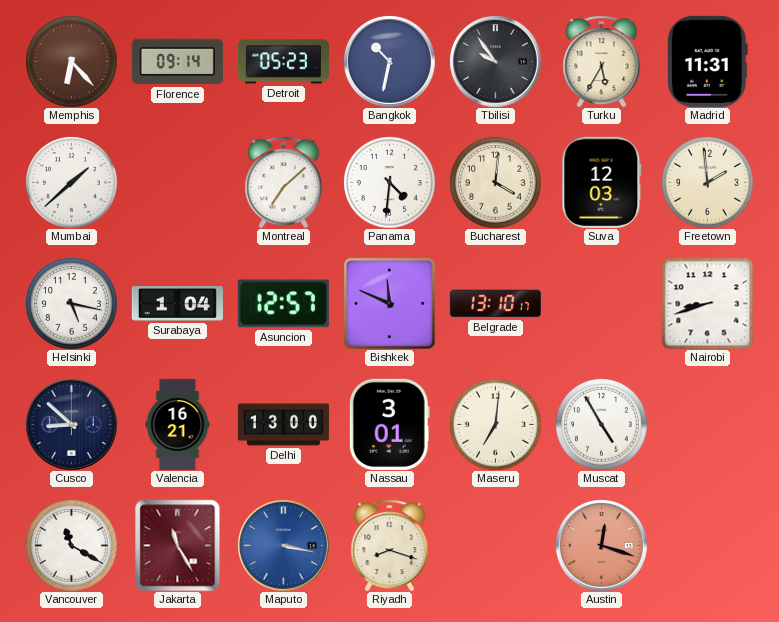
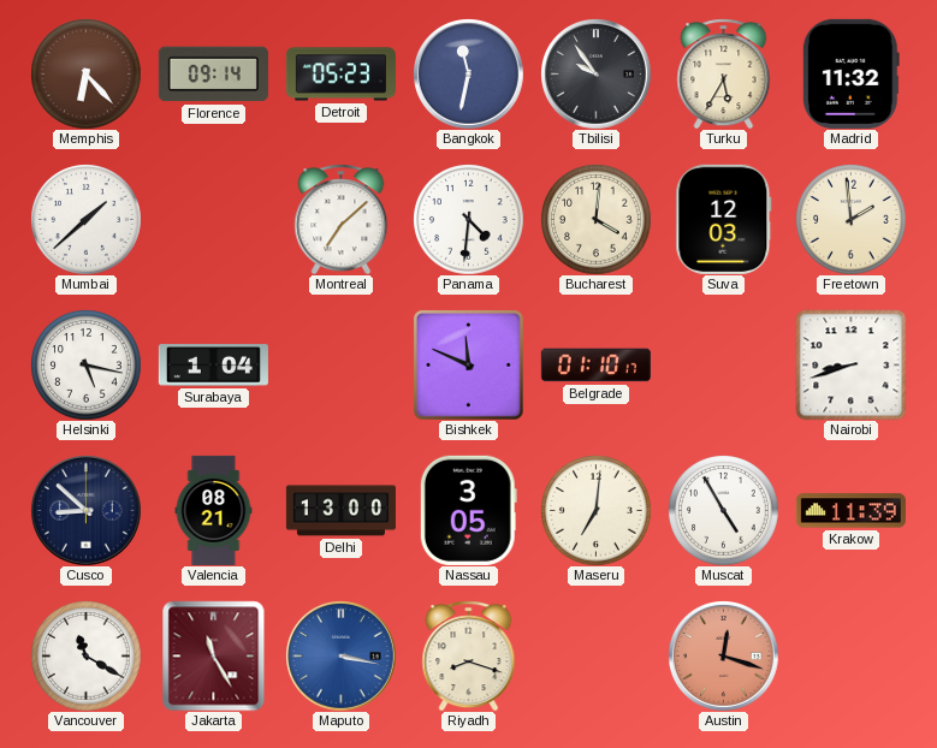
Bangkok: 10:32 -> 11:32
Madrid: 11:31 -> 11:32
Asuncion: 12:57 -> none
Belgrade: 13:10 -> 01:10
Valencia: 16:21 -> 08:21
Nassau: 3:01 -> 3:05
Krakow: none -> 11:39
